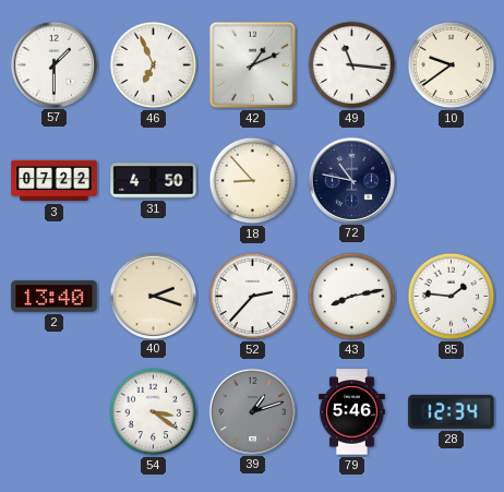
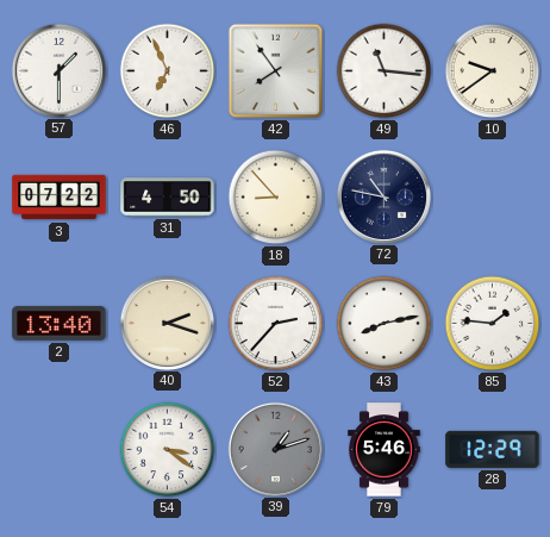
42: 1:11 -> 7:54
28: 12:34 -> 12:29
